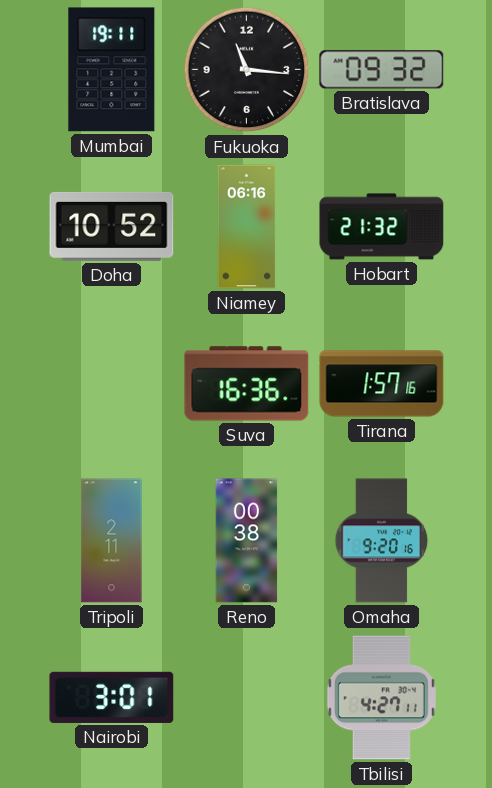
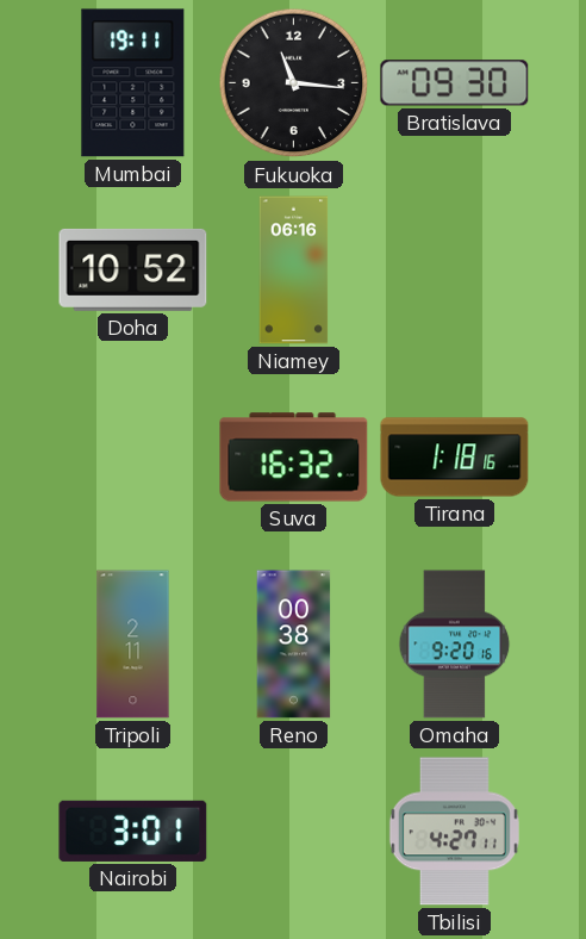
Bratislava: 09:32 -> 09:30
Hobart: 21:32 -> none
Suva: 16:36 -> 16:32
Tirana: 1:57 -> 1:18
